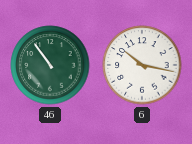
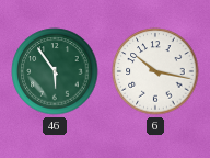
46: 10:54 -> 5:54
